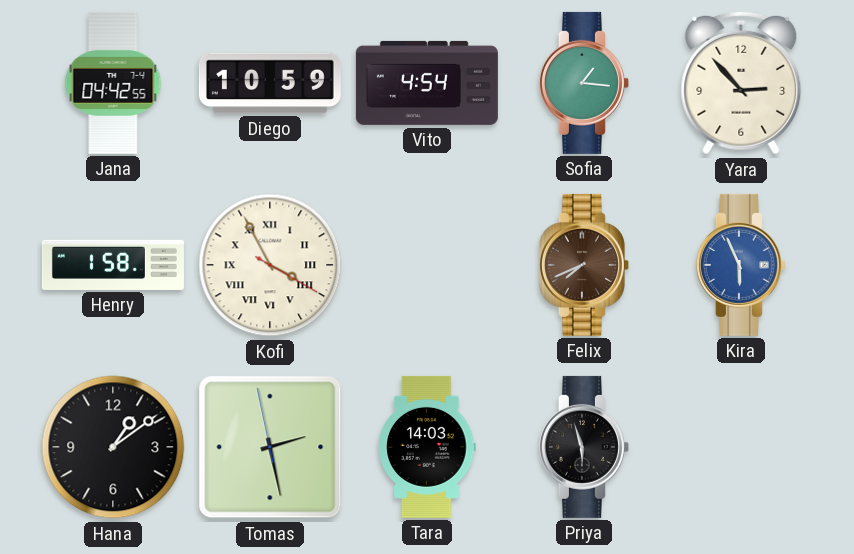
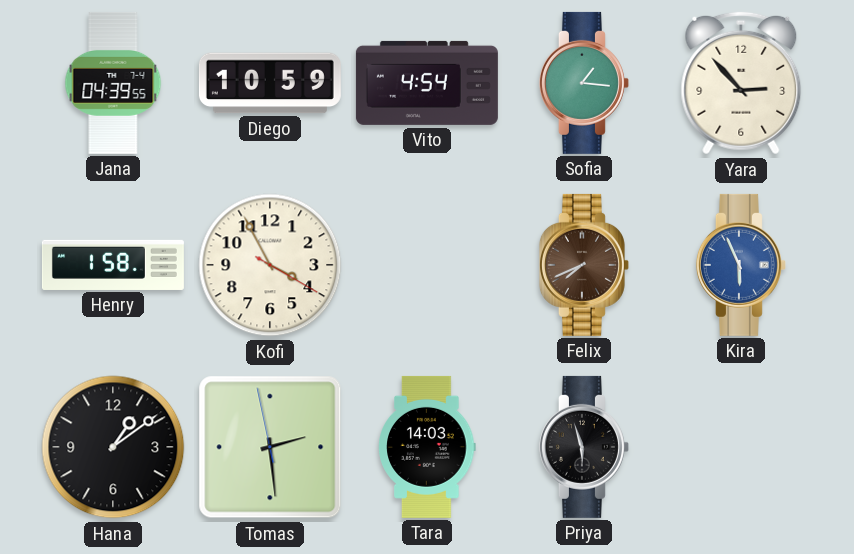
Jana: 04:42 -> 04:39
Kofi numerals: Roman -> Arabic
Tomas: 2:27 -> 2:28
